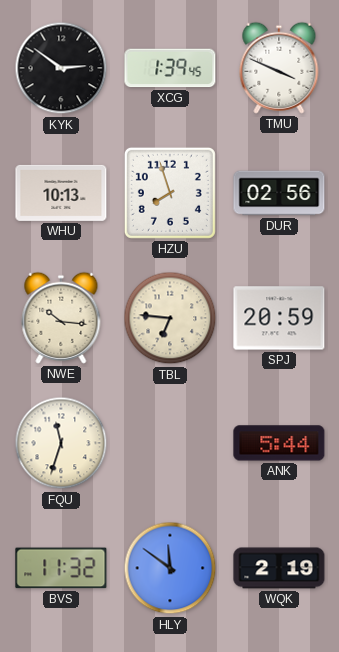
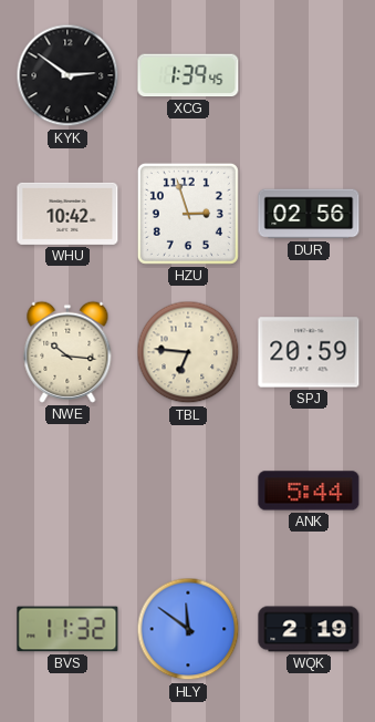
TMU: 3:49 -> none
WHU: 10:13 -> 10:42
HZU: 7:57 -> 2:57
FQU: 11:33 -> none
